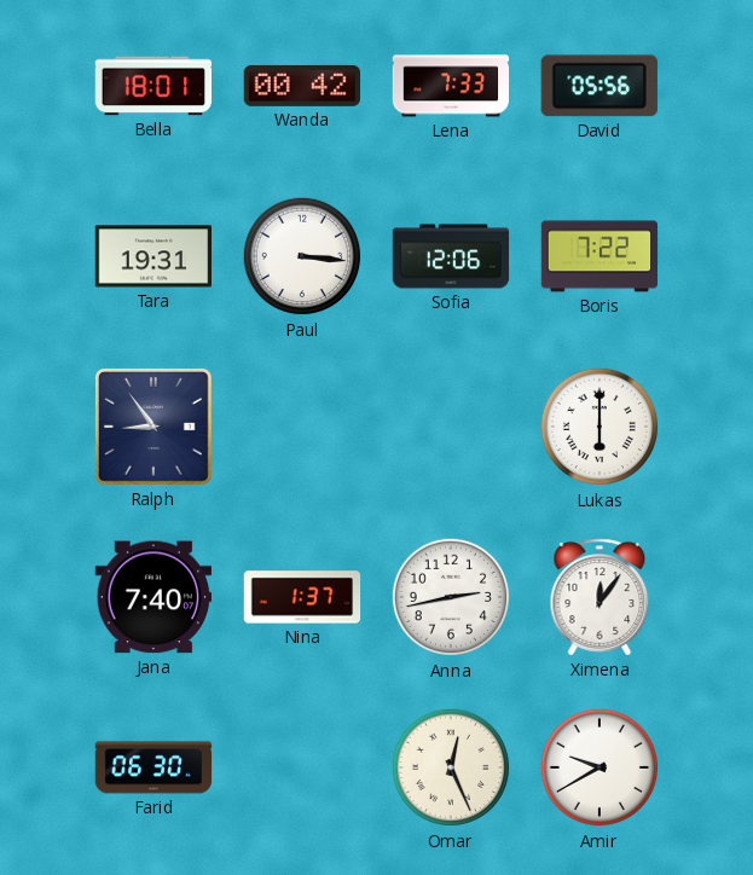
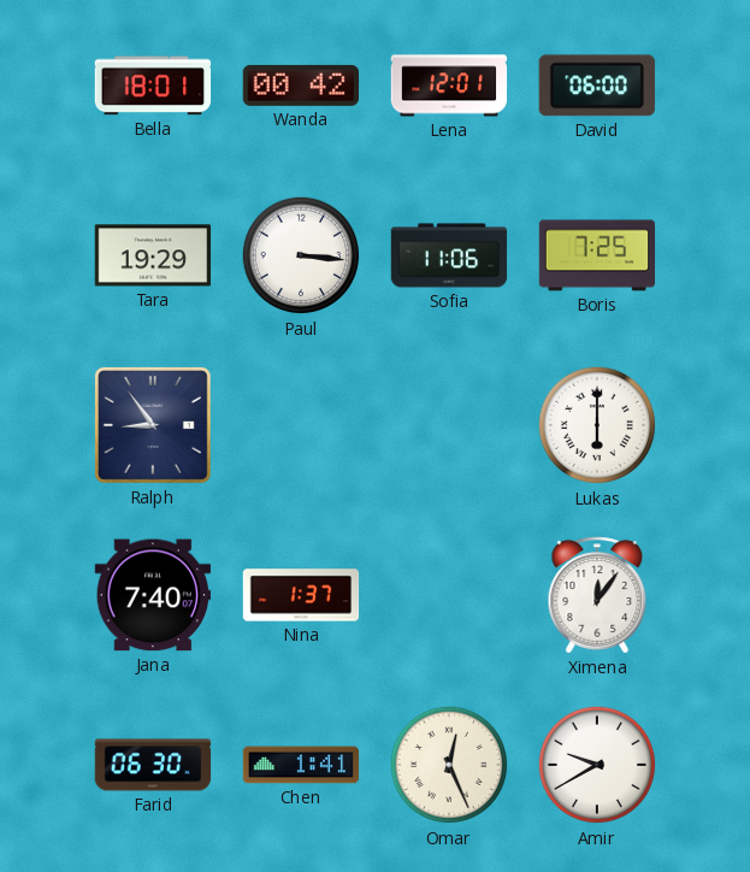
Lena: 7:33 -> 12:01
David: 05:56 -> 06:00
Tara: 19:31 -> 19:29
Sofia: 12:06 -> 11:06
Boris: 7:22 -> 7:25
Anna: 2:43 -> none
Chen: none -> 1:41
